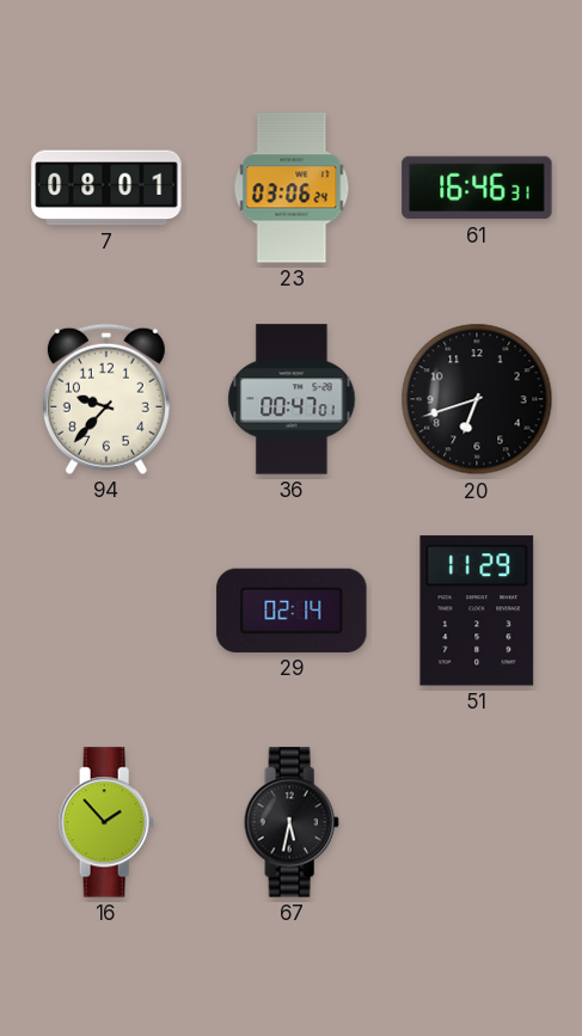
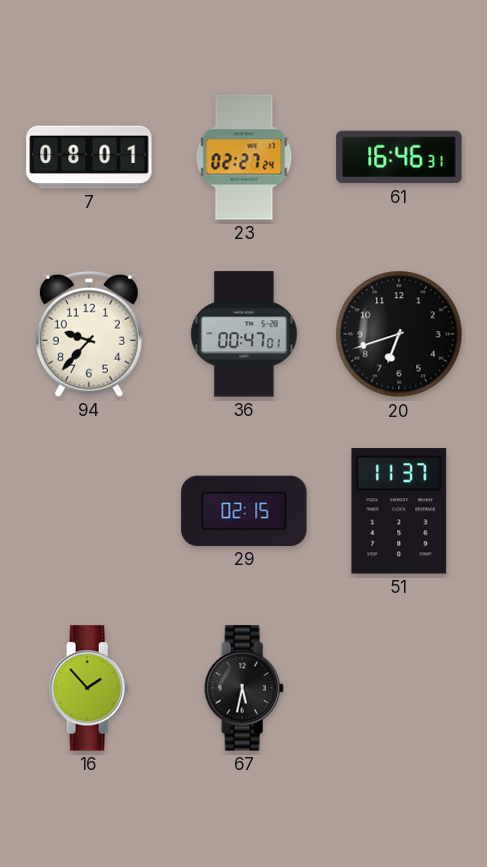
23: 03:06 -> 02:27
29: 02:14 -> 02:15
51: 11:29 -> 11:37
